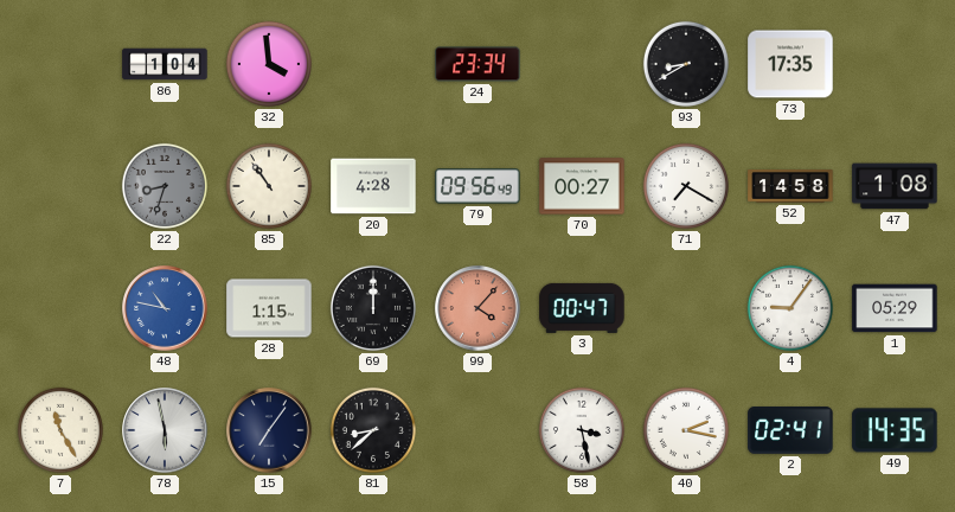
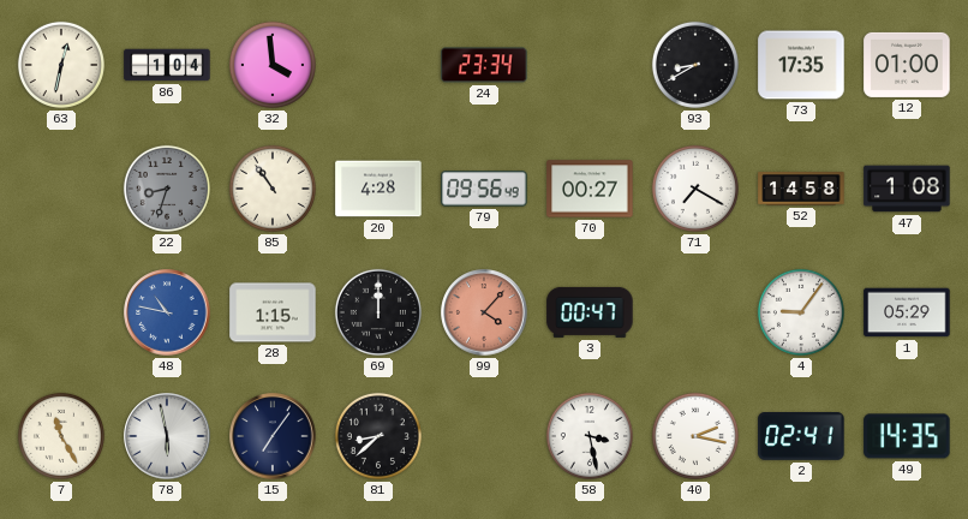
63: none -> 12:32
12: none -> 01:00
